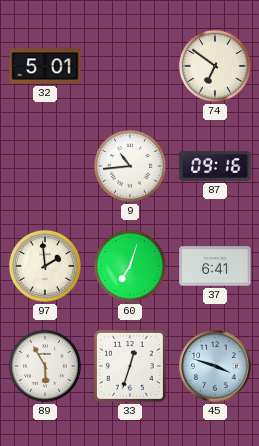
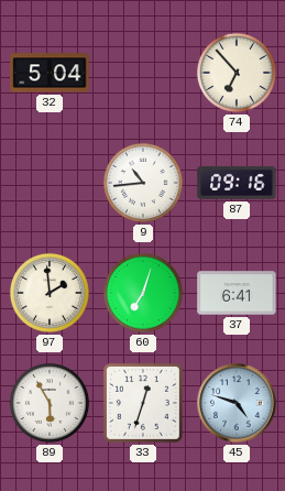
32: 5:01 -> 5:04
74: 6:51 -> 6:53
45: 3:48 -> 4:48
